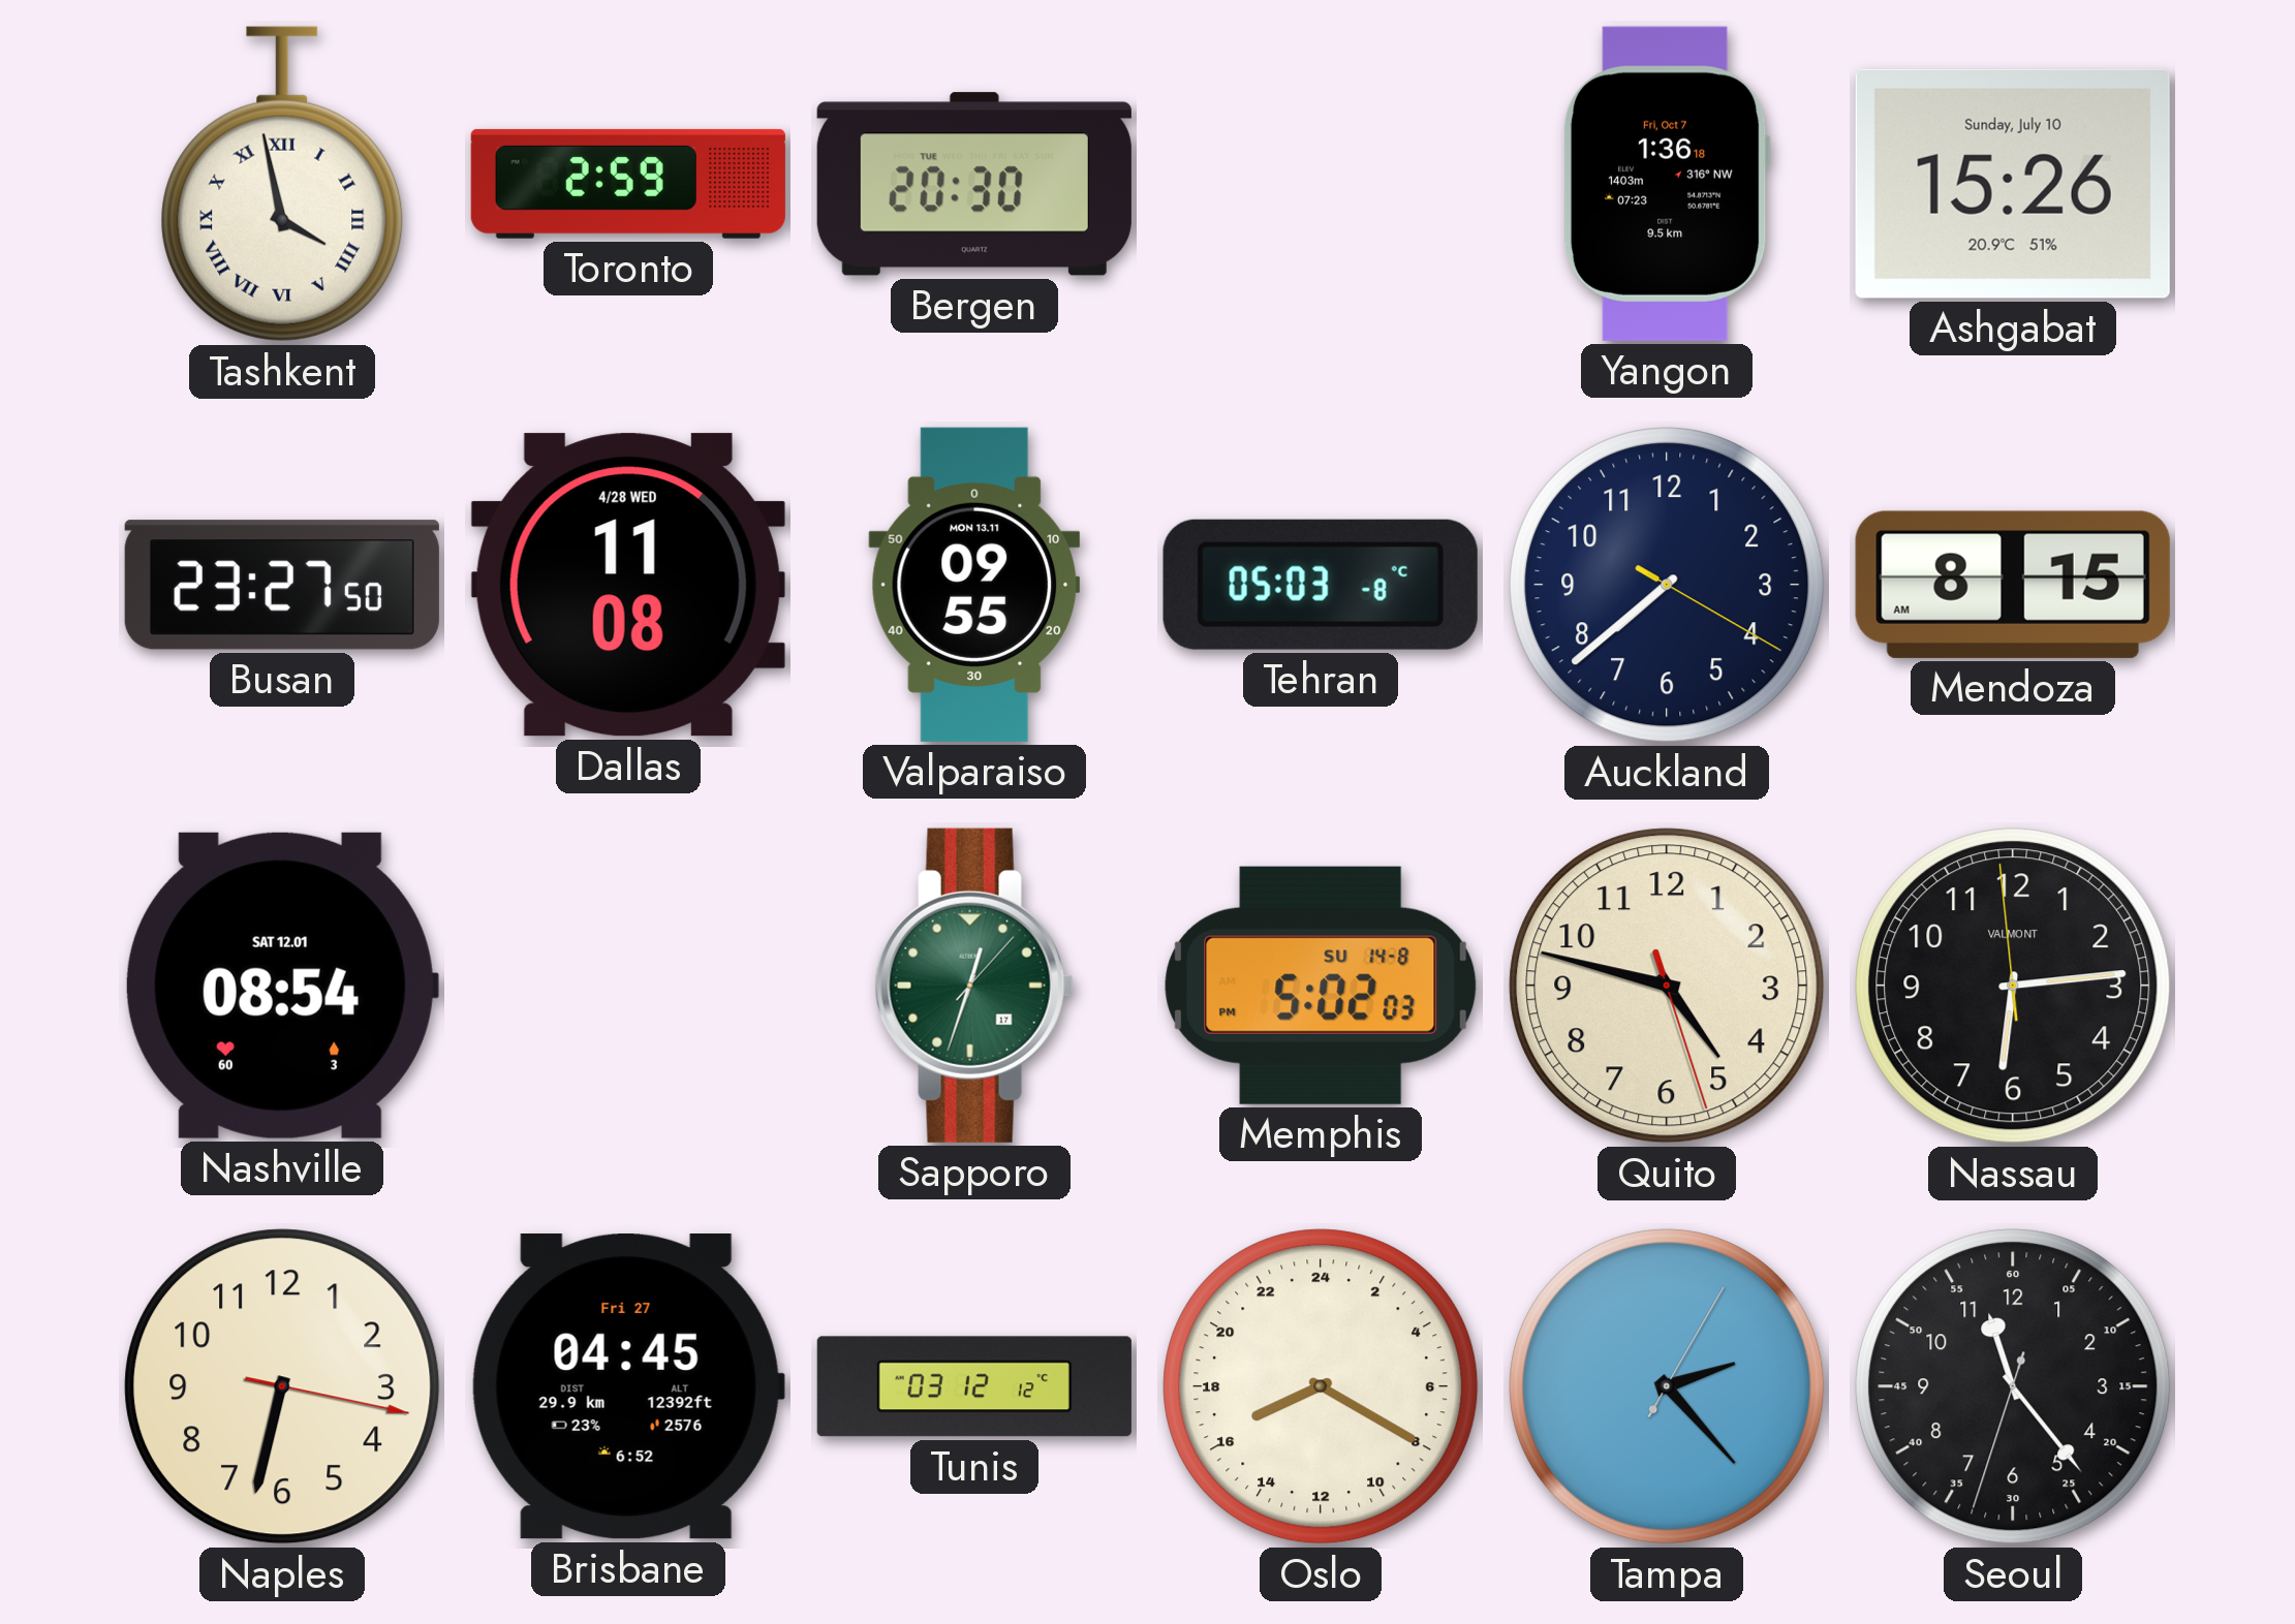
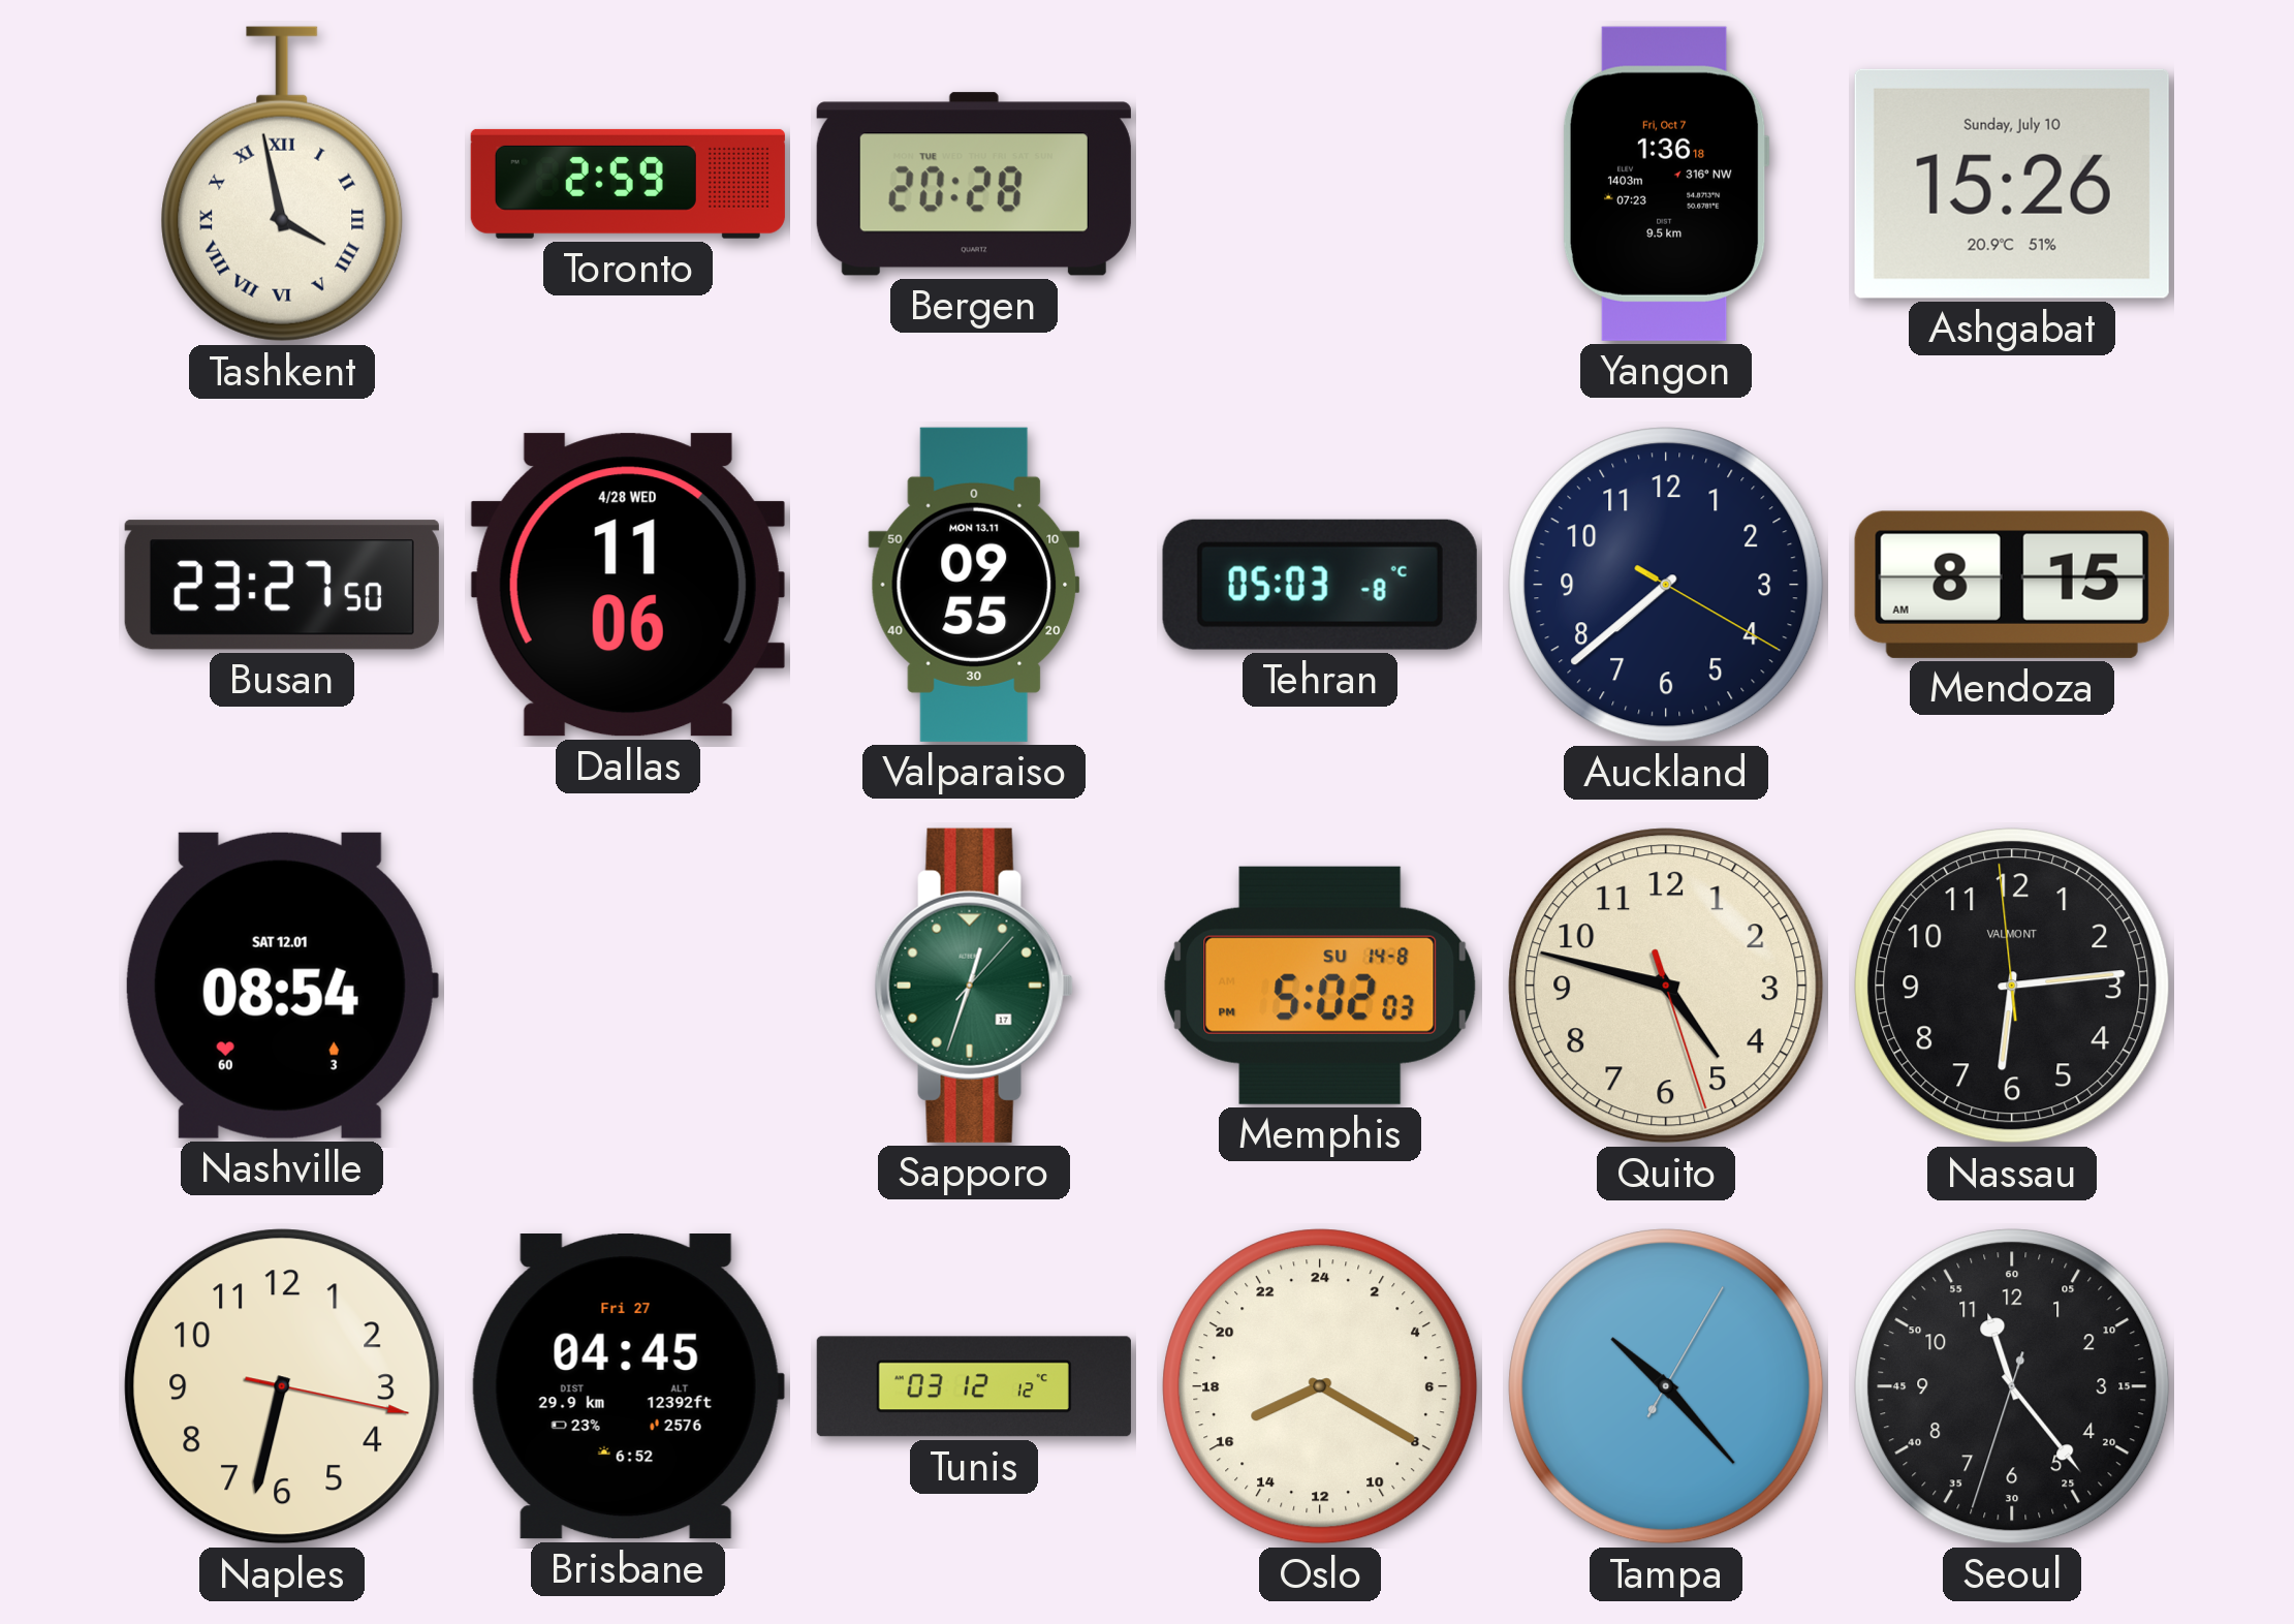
Bergen: 20:30 -> 20:28
Dallas: 11:08 -> 11:06
Tampa: 2:23 -> 10:23
